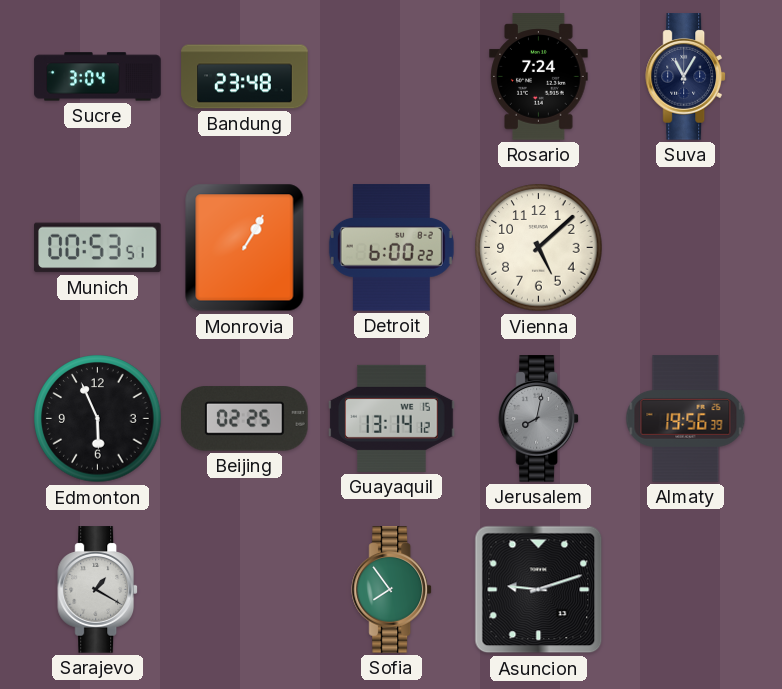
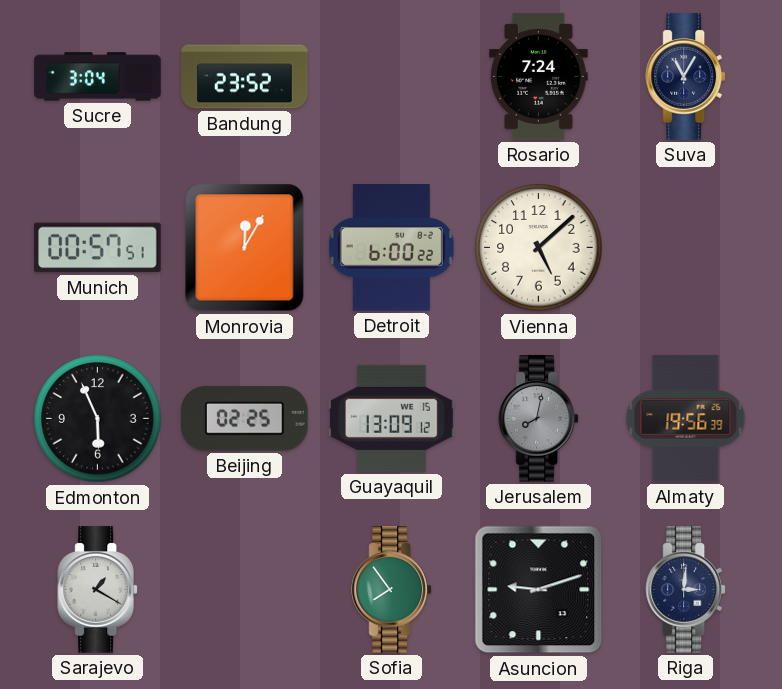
Bandung: 23:48 -> 23:52
Munich: 00:53 -> 00:57
Monrovia: 1:05 -> 12:05
Guayaquil: 13:14 -> 13:09
Riga: none -> 3:01
